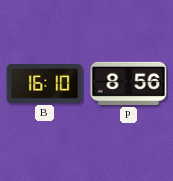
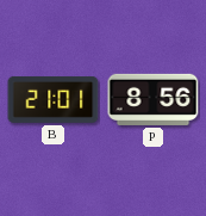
B: 16:10 -> 21:01
